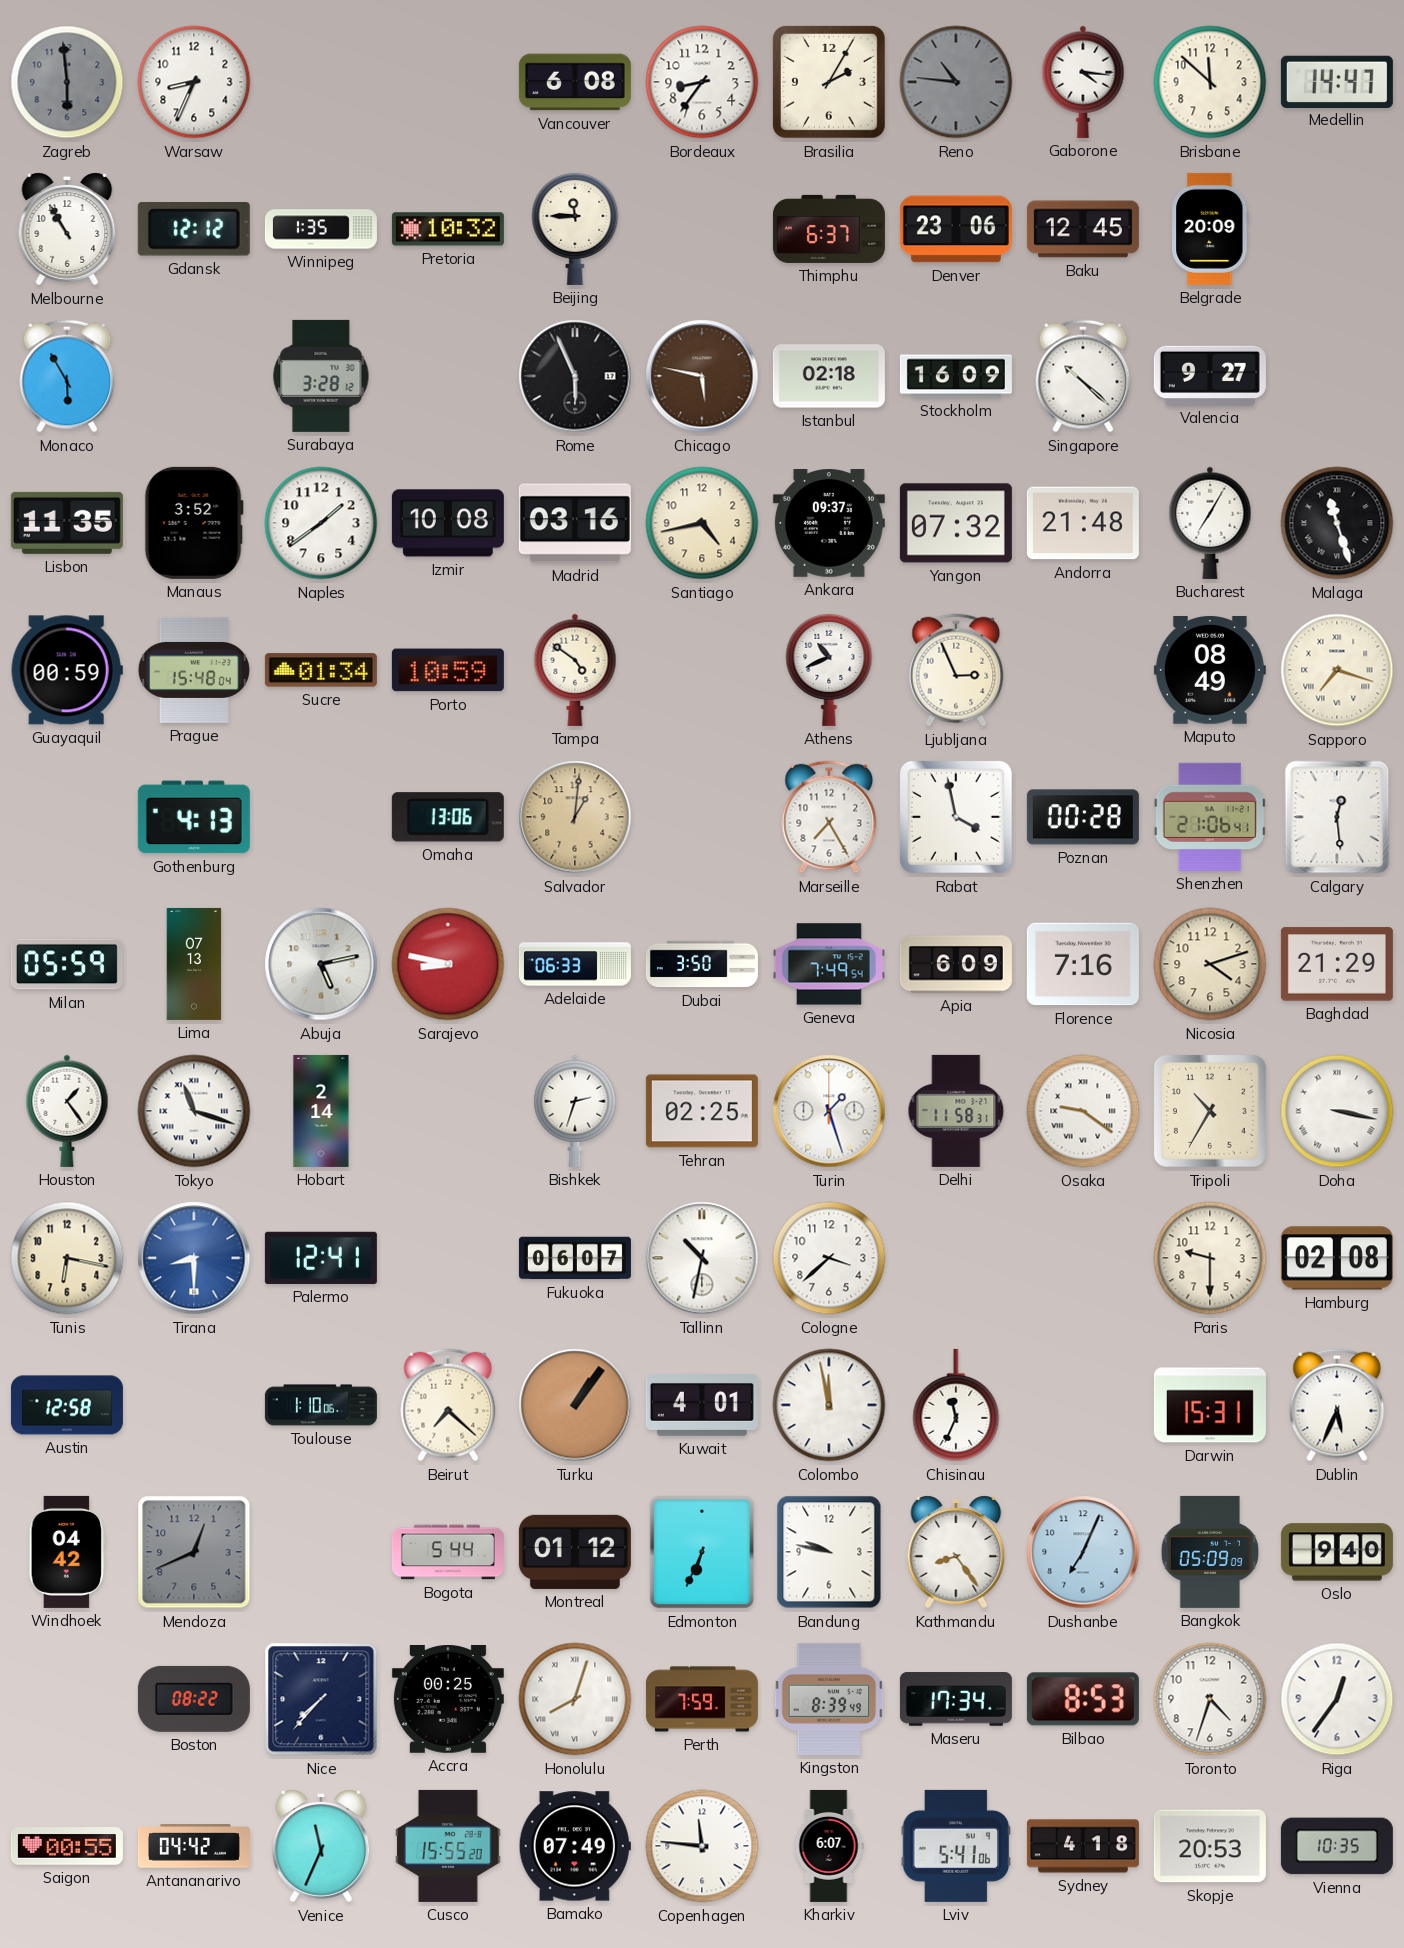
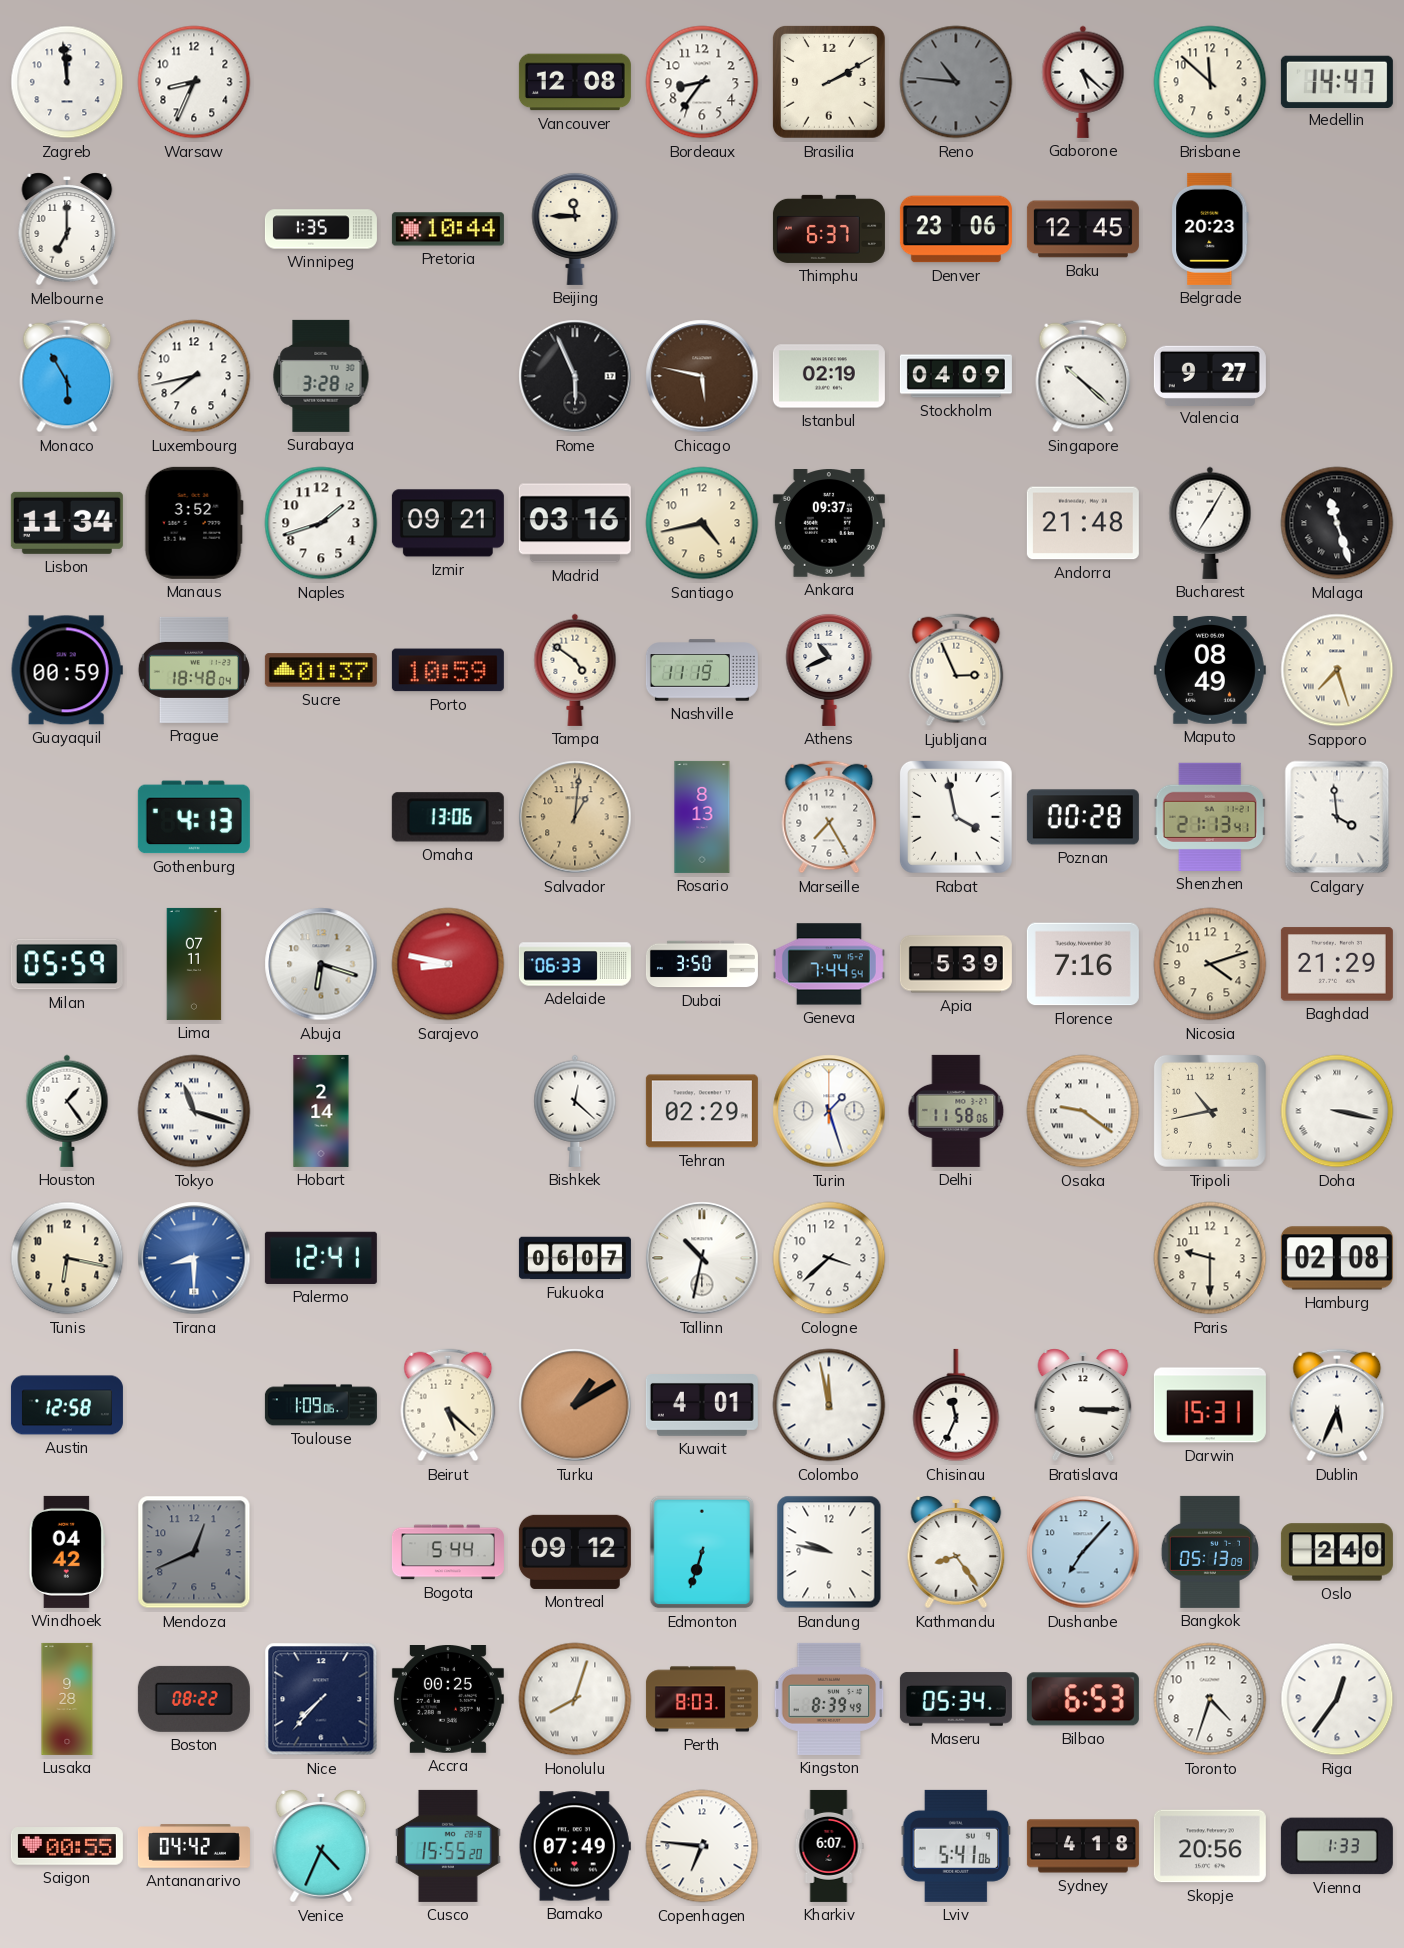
Zagreb: 5:59 -> 11:59
Zagreb dial: grey -> white
Vancouver: 6:08 -> 12:08
Brasilia: 2:05 -> 2:10
Gaborone: 4:16 -> 5:22
Melbourne: 10:55 -> 7:00
Gdansk: 12:12 -> none
Pretoria: 10:32 -> 10:44
Belgrade: 20:09 -> 20:23
Luxembourg: none -> 7:43
Istanbul: 02:18 -> 02:19
Stockholm: 16:09 -> 04:09
Lisbon: 11:35 -> 11:34
Naples: 1:39 -> 1:42
Izmir: 10:08 -> 09:21
Yangon: 07:32 -> none
Prague: 15:48 -> 18:48
Sucre: 01:34 -> 01:37
Nashville: none -> 11:19
Sapporo: 7:18 -> 7:27
Rosario: none -> 8:13
Shenzhen: 21:06 -> 21:13
Calgary: 12:29 -> 3:59
Lima: 07:13 -> 07:11
Abuja: 5:13 -> 6:18
Geneva: 7:49 -> 7:44
Apia: 6:09 -> 5:39
Bishkek: 2:33 -> 12:22
Tehran: 02:25 -> 02:29
Delhi: 11:58:31 -> 11:58:06
Tripoli: 10:35 -> 10:43
Toulouse: 1:10 -> 1:09
Beirut: 7:22 -> 5:22
Turku: 1:06 -> 1:10
Bratislava: none -> 3:15
Montreal: 01:12 -> 09:12
Edmonton: 6:34 -> 6:33
Dushanbe: 7:04 -> 7:07
Bangkok: 05:09 -> 05:13
Oslo: 9:40 -> 2:40
Lusaka: none -> 9:28
Perth: 7:59 -> 8:03
Maseru: 17:34 -> 05:34
Bilbao: 8:53 -> 6:53
Venice: 11:34 -> 4:34
Copenhagen: 11:46 -> 6:46
Skopje: 20:53 -> 20:56
Vienna: 10:35 -> 1:33
